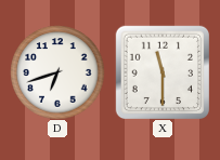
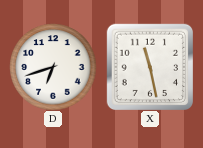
X: 11:30 -> 11:28
